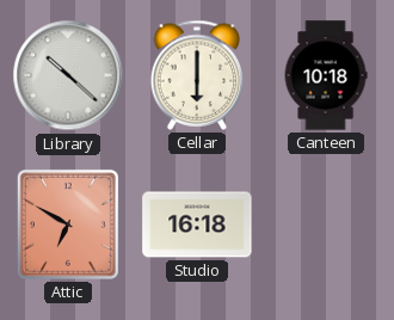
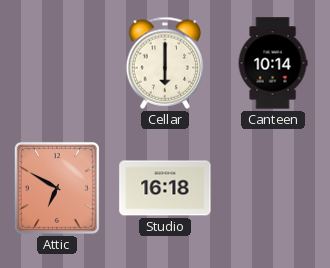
Library: 10:22 -> none
Canteen: 10:18 -> 10:14
